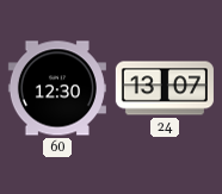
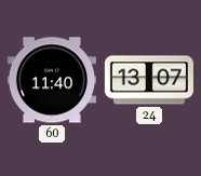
60: 12:30 -> 11:40
